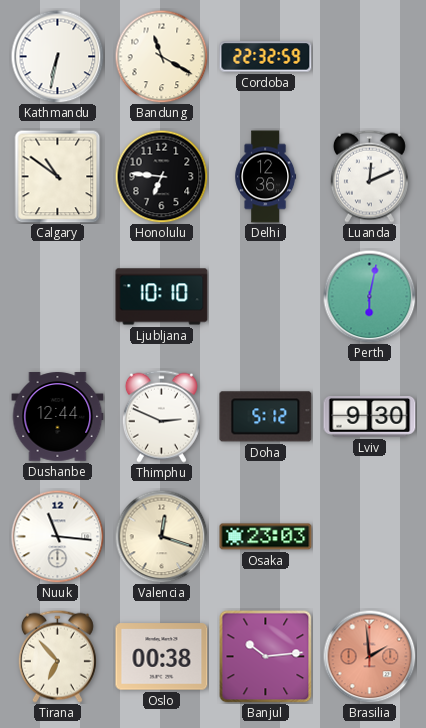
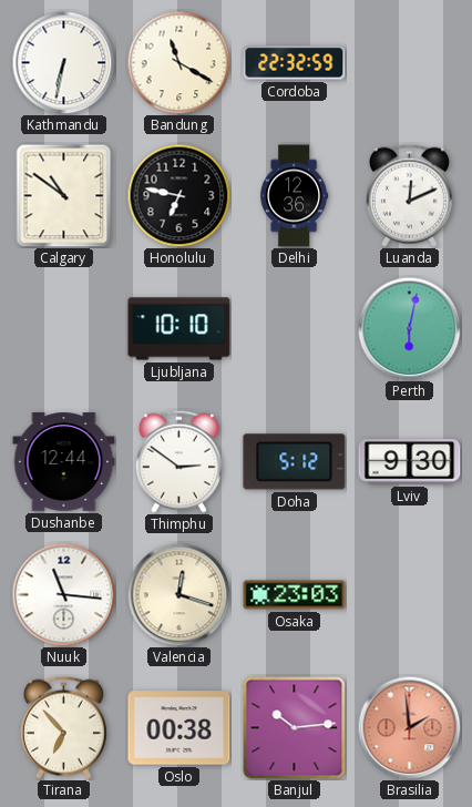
Honolulu: 6:46 -> 6:47
Thimphu: 2:49 -> 2:51
